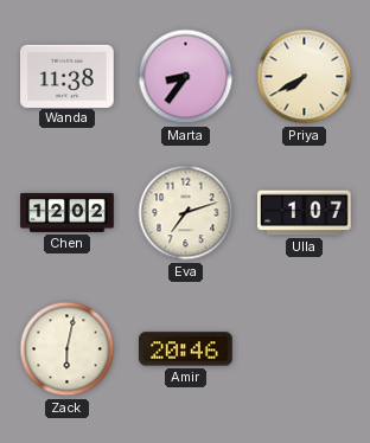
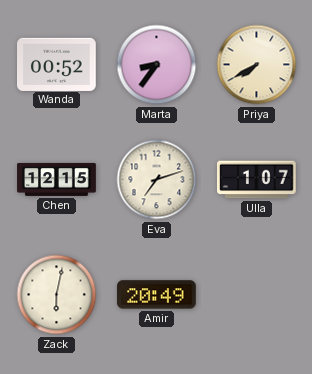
Wanda: 11:38 -> 00:52
Chen: 12:02 -> 12:15
Amir: 20:46 -> 20:49
